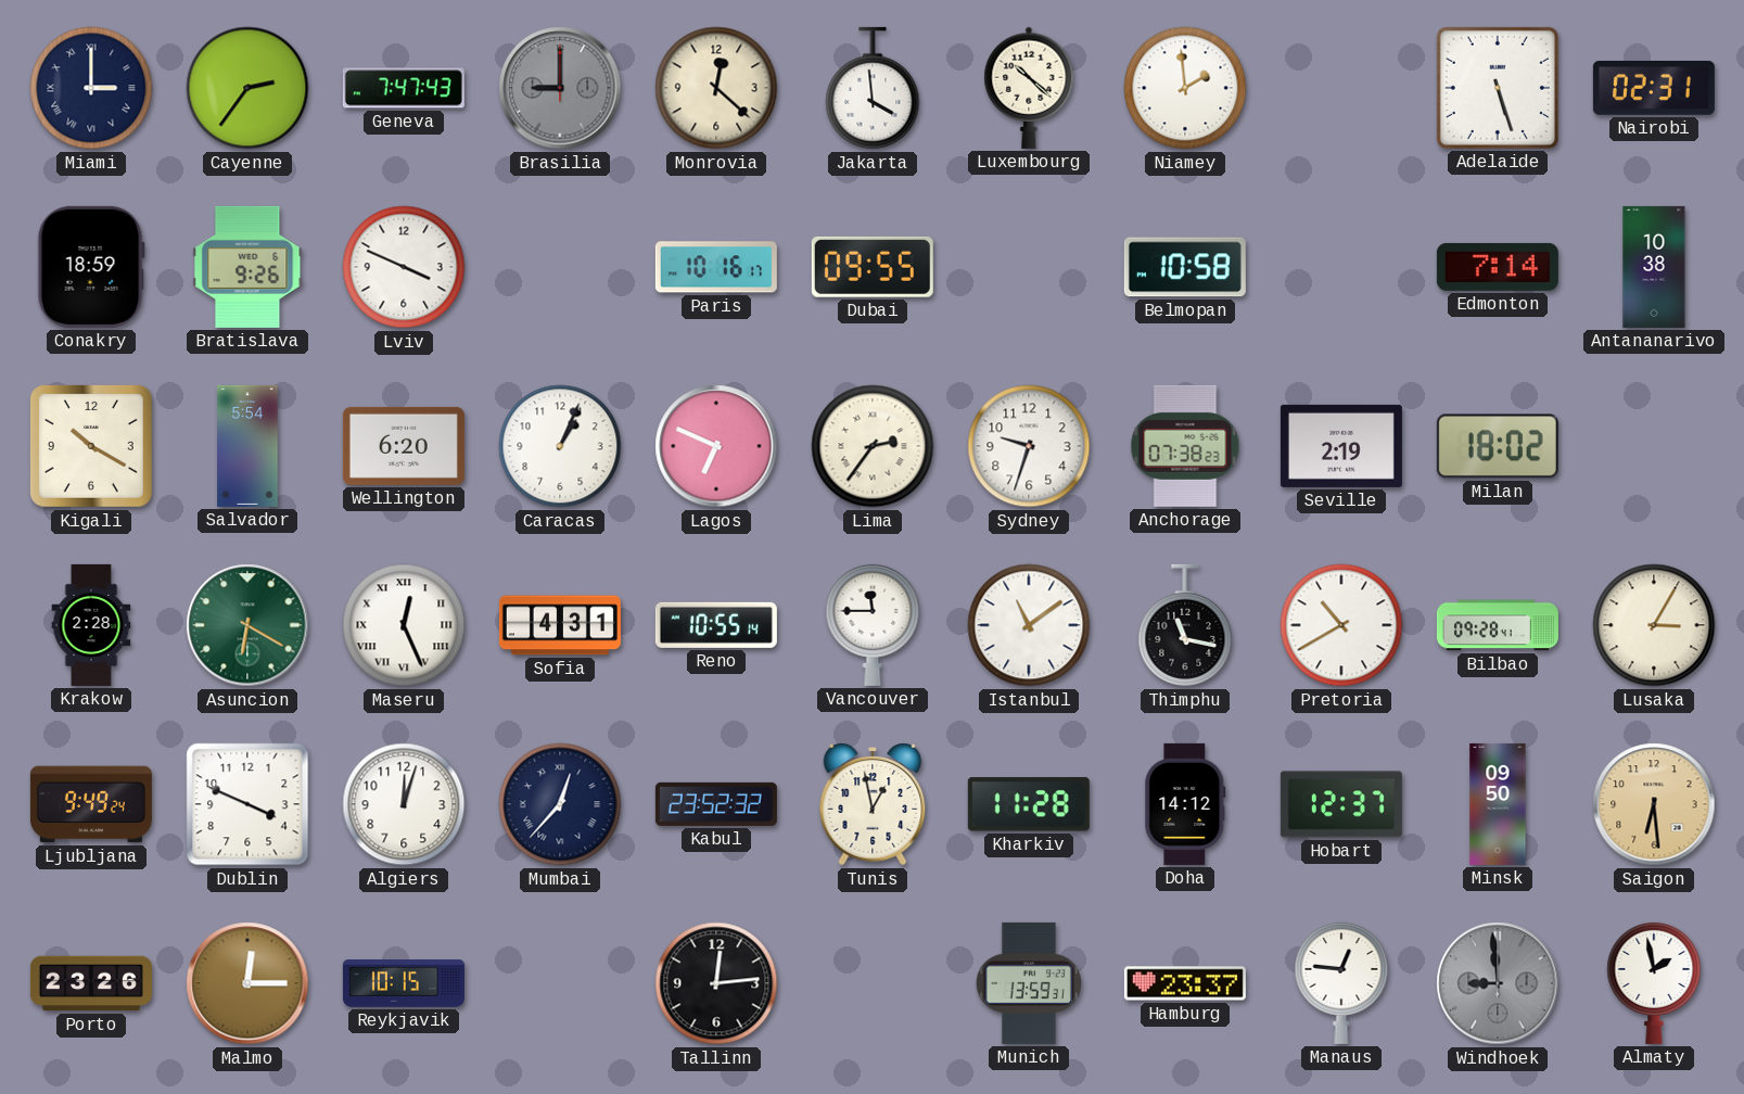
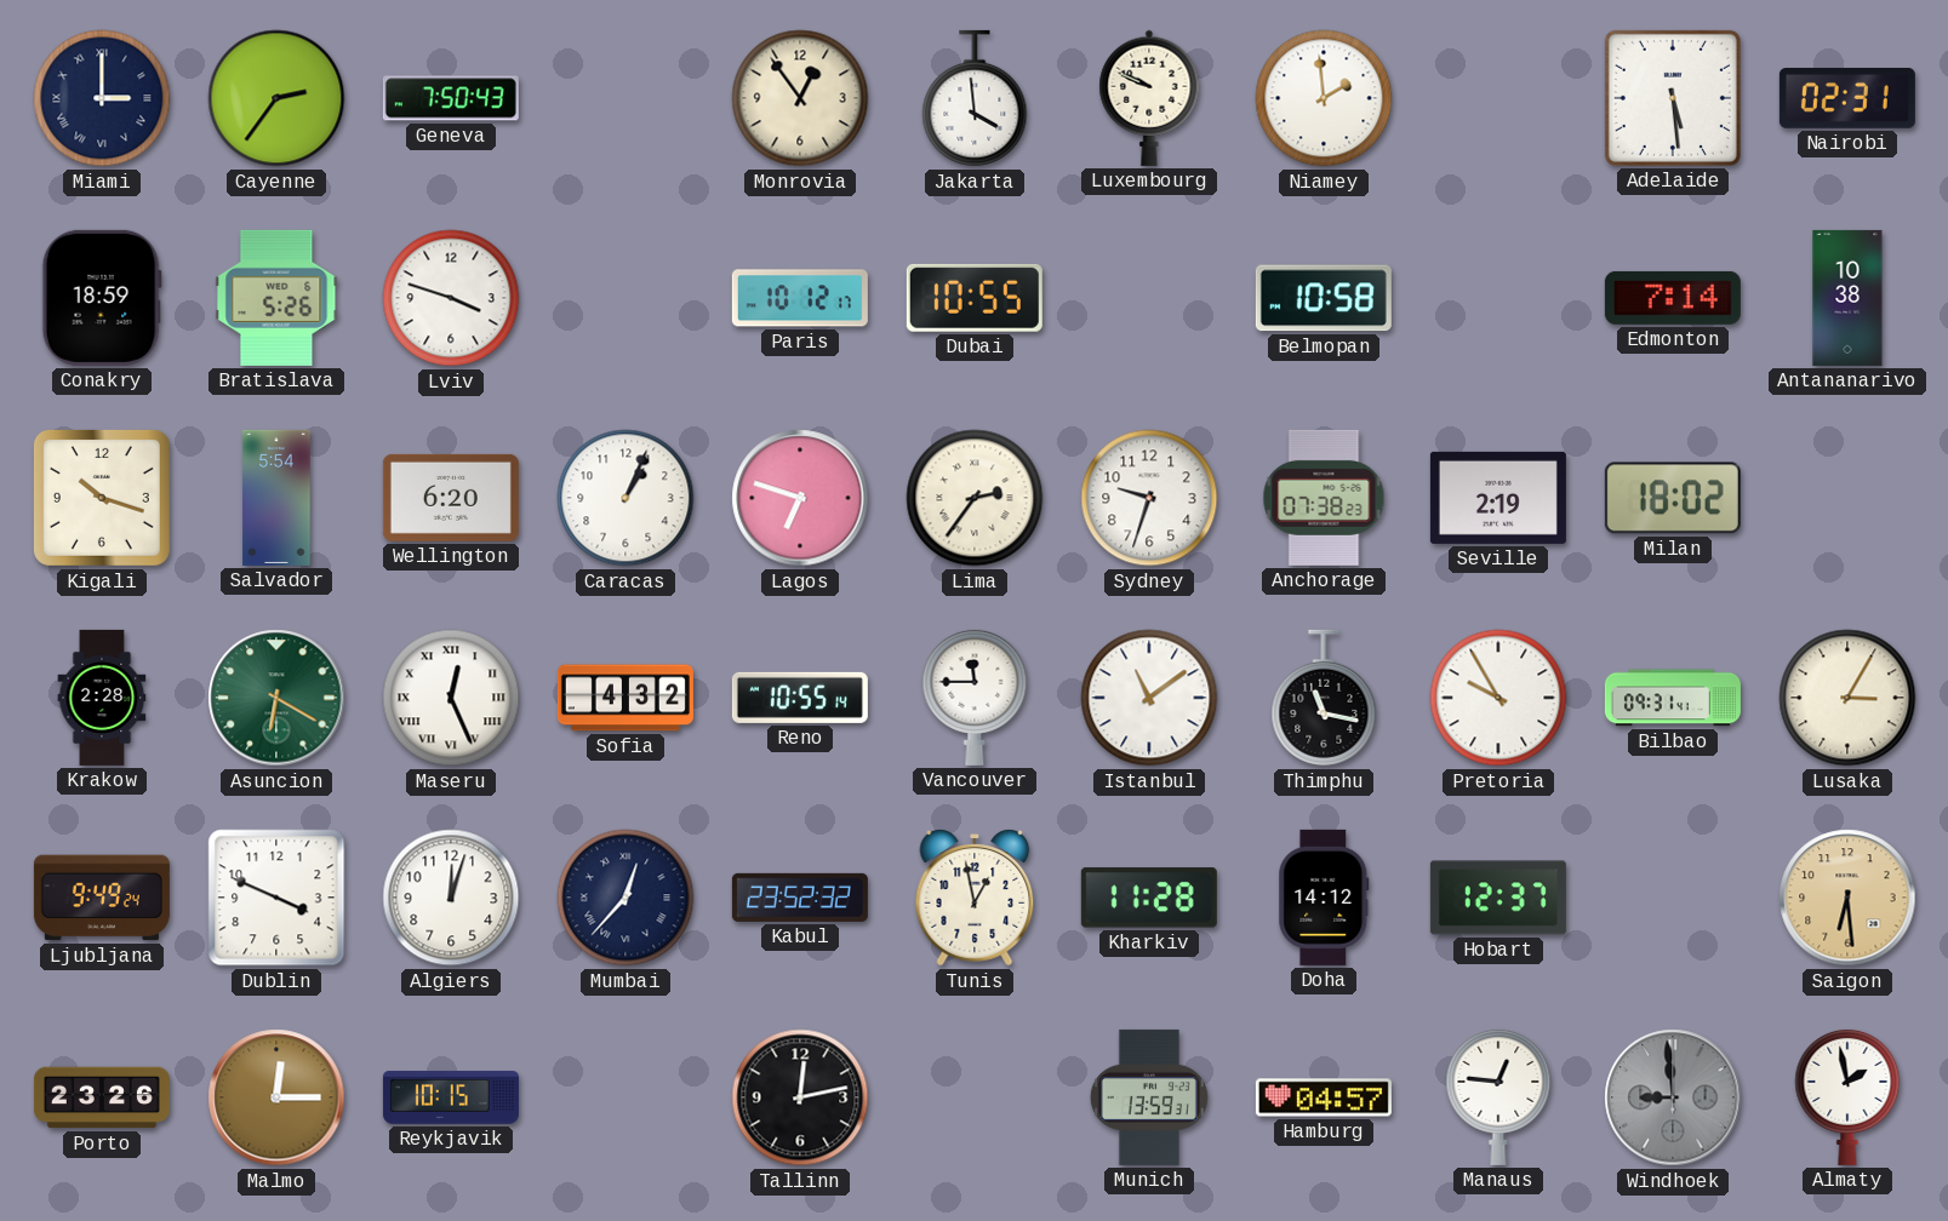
Geneva: 7:47 -> 7:50
Brasilia: 9:00 -> none
Monrovia: 12:22 -> 12:54
Luxembourg: 10:22 -> 9:49
Adelaide: 5:27 -> 5:29
Bratislava: 9:26 -> 5:26
Lviv: 3:49 -> 3:48
Paris: 10:16 -> 10:12
Dubai: 09:55 -> 10:55
Kigali: 10:20 -> 10:18
Lagos: 6:49 -> 6:48
Sofia: 4:31 -> 4:32
Pretoria: 10:40 -> 9:55
Bilbao: 09:28 -> 09:31
Minsk: 09:50 -> none
Tallinn: 12:14 -> 12:13
Hamburg: 23:37 -> 04:57
